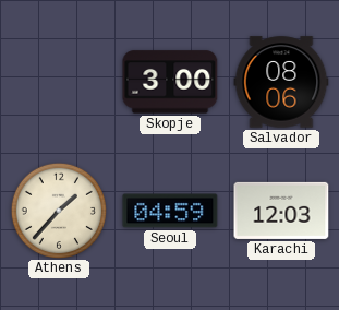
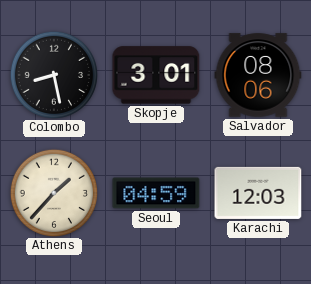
Colombo: none -> 8:28
Skopje: 3:00 -> 3:01
